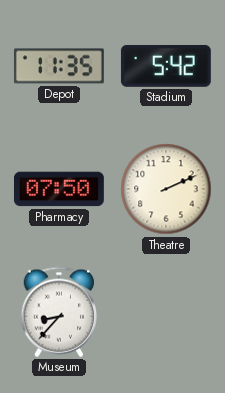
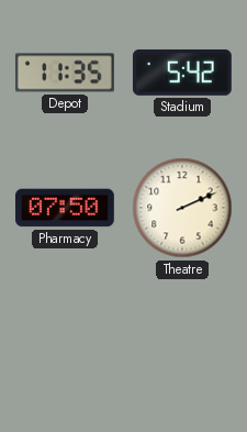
Museum: 8:37 -> none
